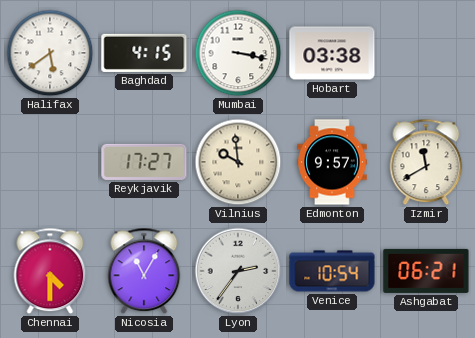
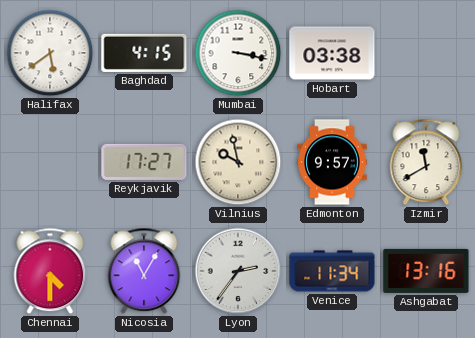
Vilnius: 9:59 -> 9:58
Venice: 10:54 -> 11:34
Ashgabat: 06:21 -> 13:16
